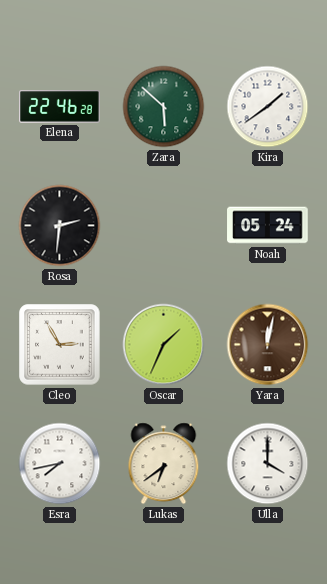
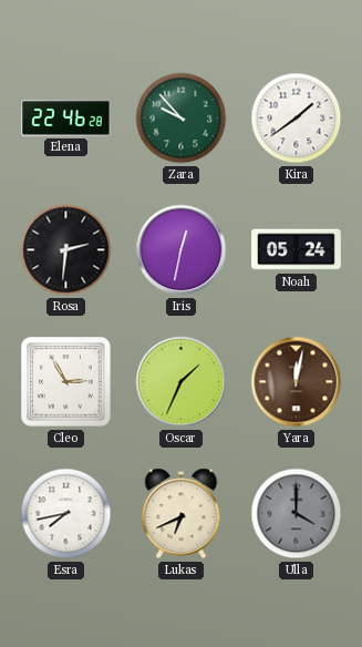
Zara: 5:52 -> 9:53
Iris: none -> 12:32
Lukas: 6:39 -> 6:41
Ulla dial: white -> grey
